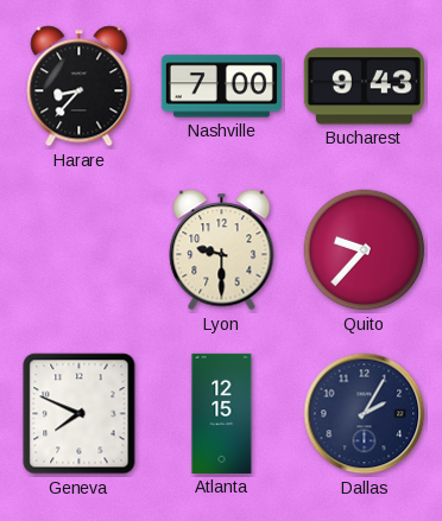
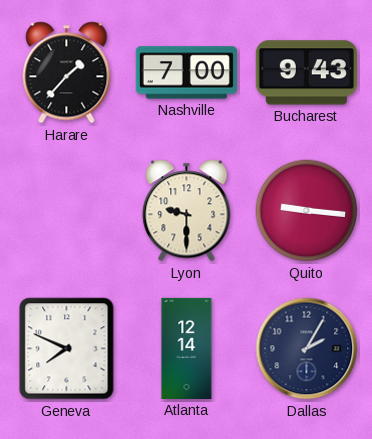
Harare: 8:37 -> 1:37
Quito: 9:37 -> 9:16
Atlanta: 12:15 -> 12:14
